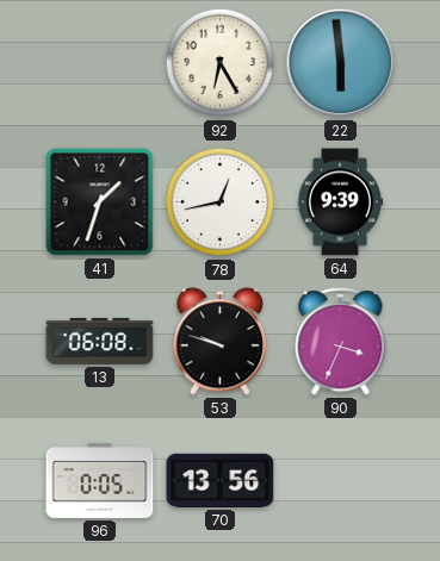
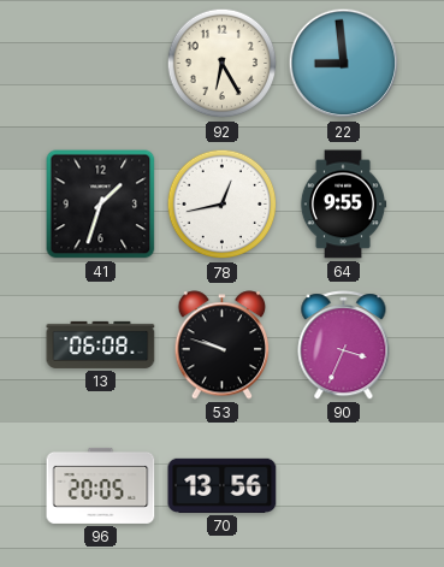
22: 5:59 -> 8:59
64: 9:39 -> 9:55
96: 0:05 -> 20:05
